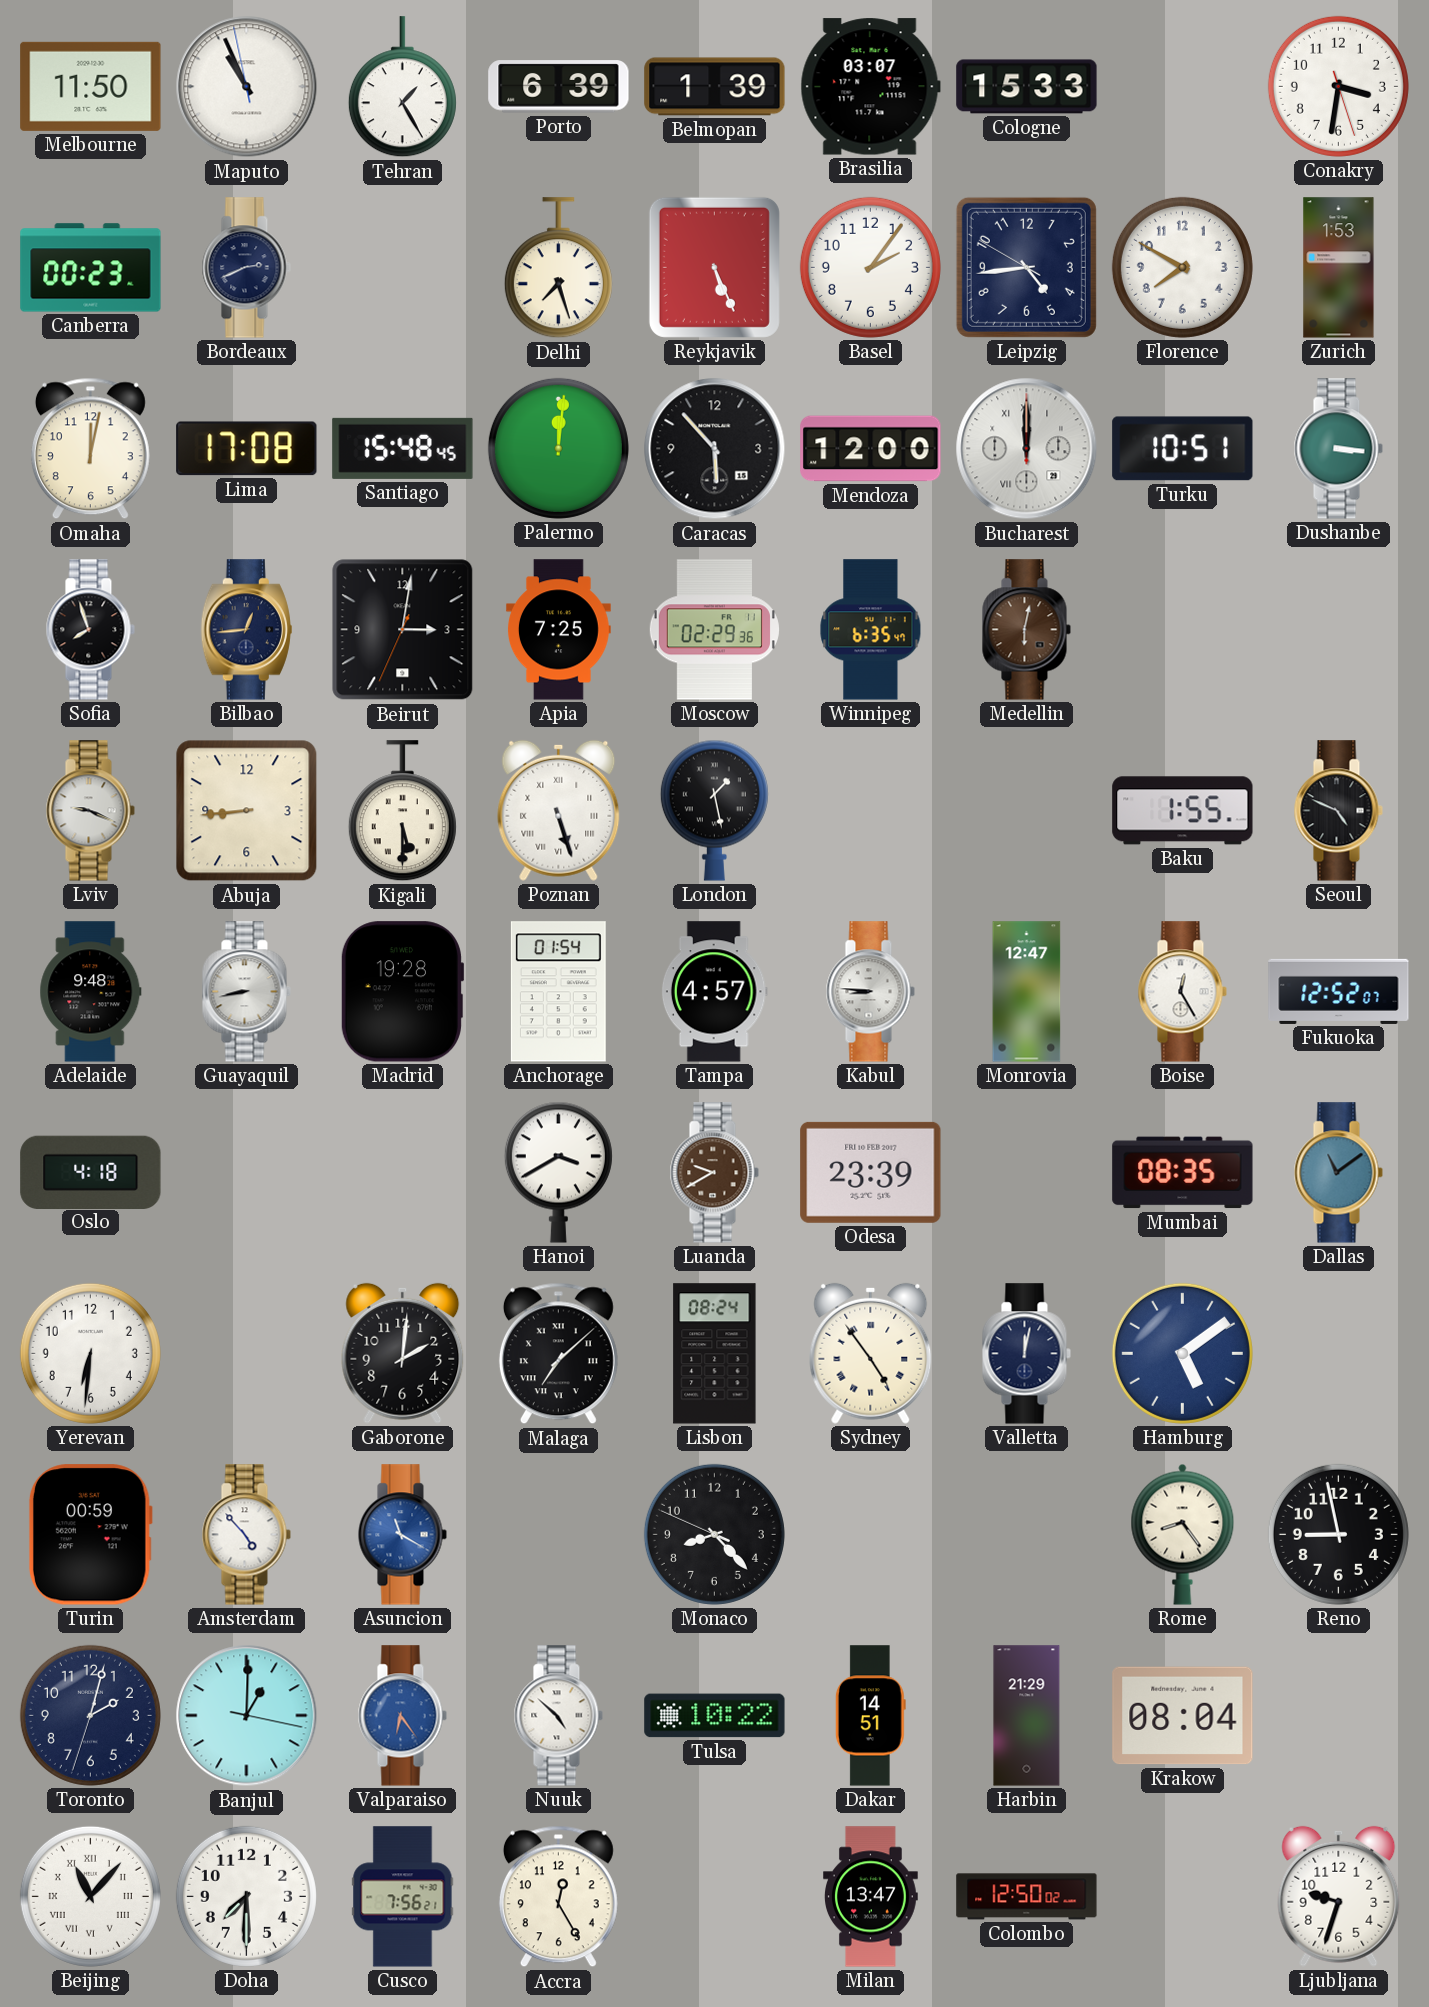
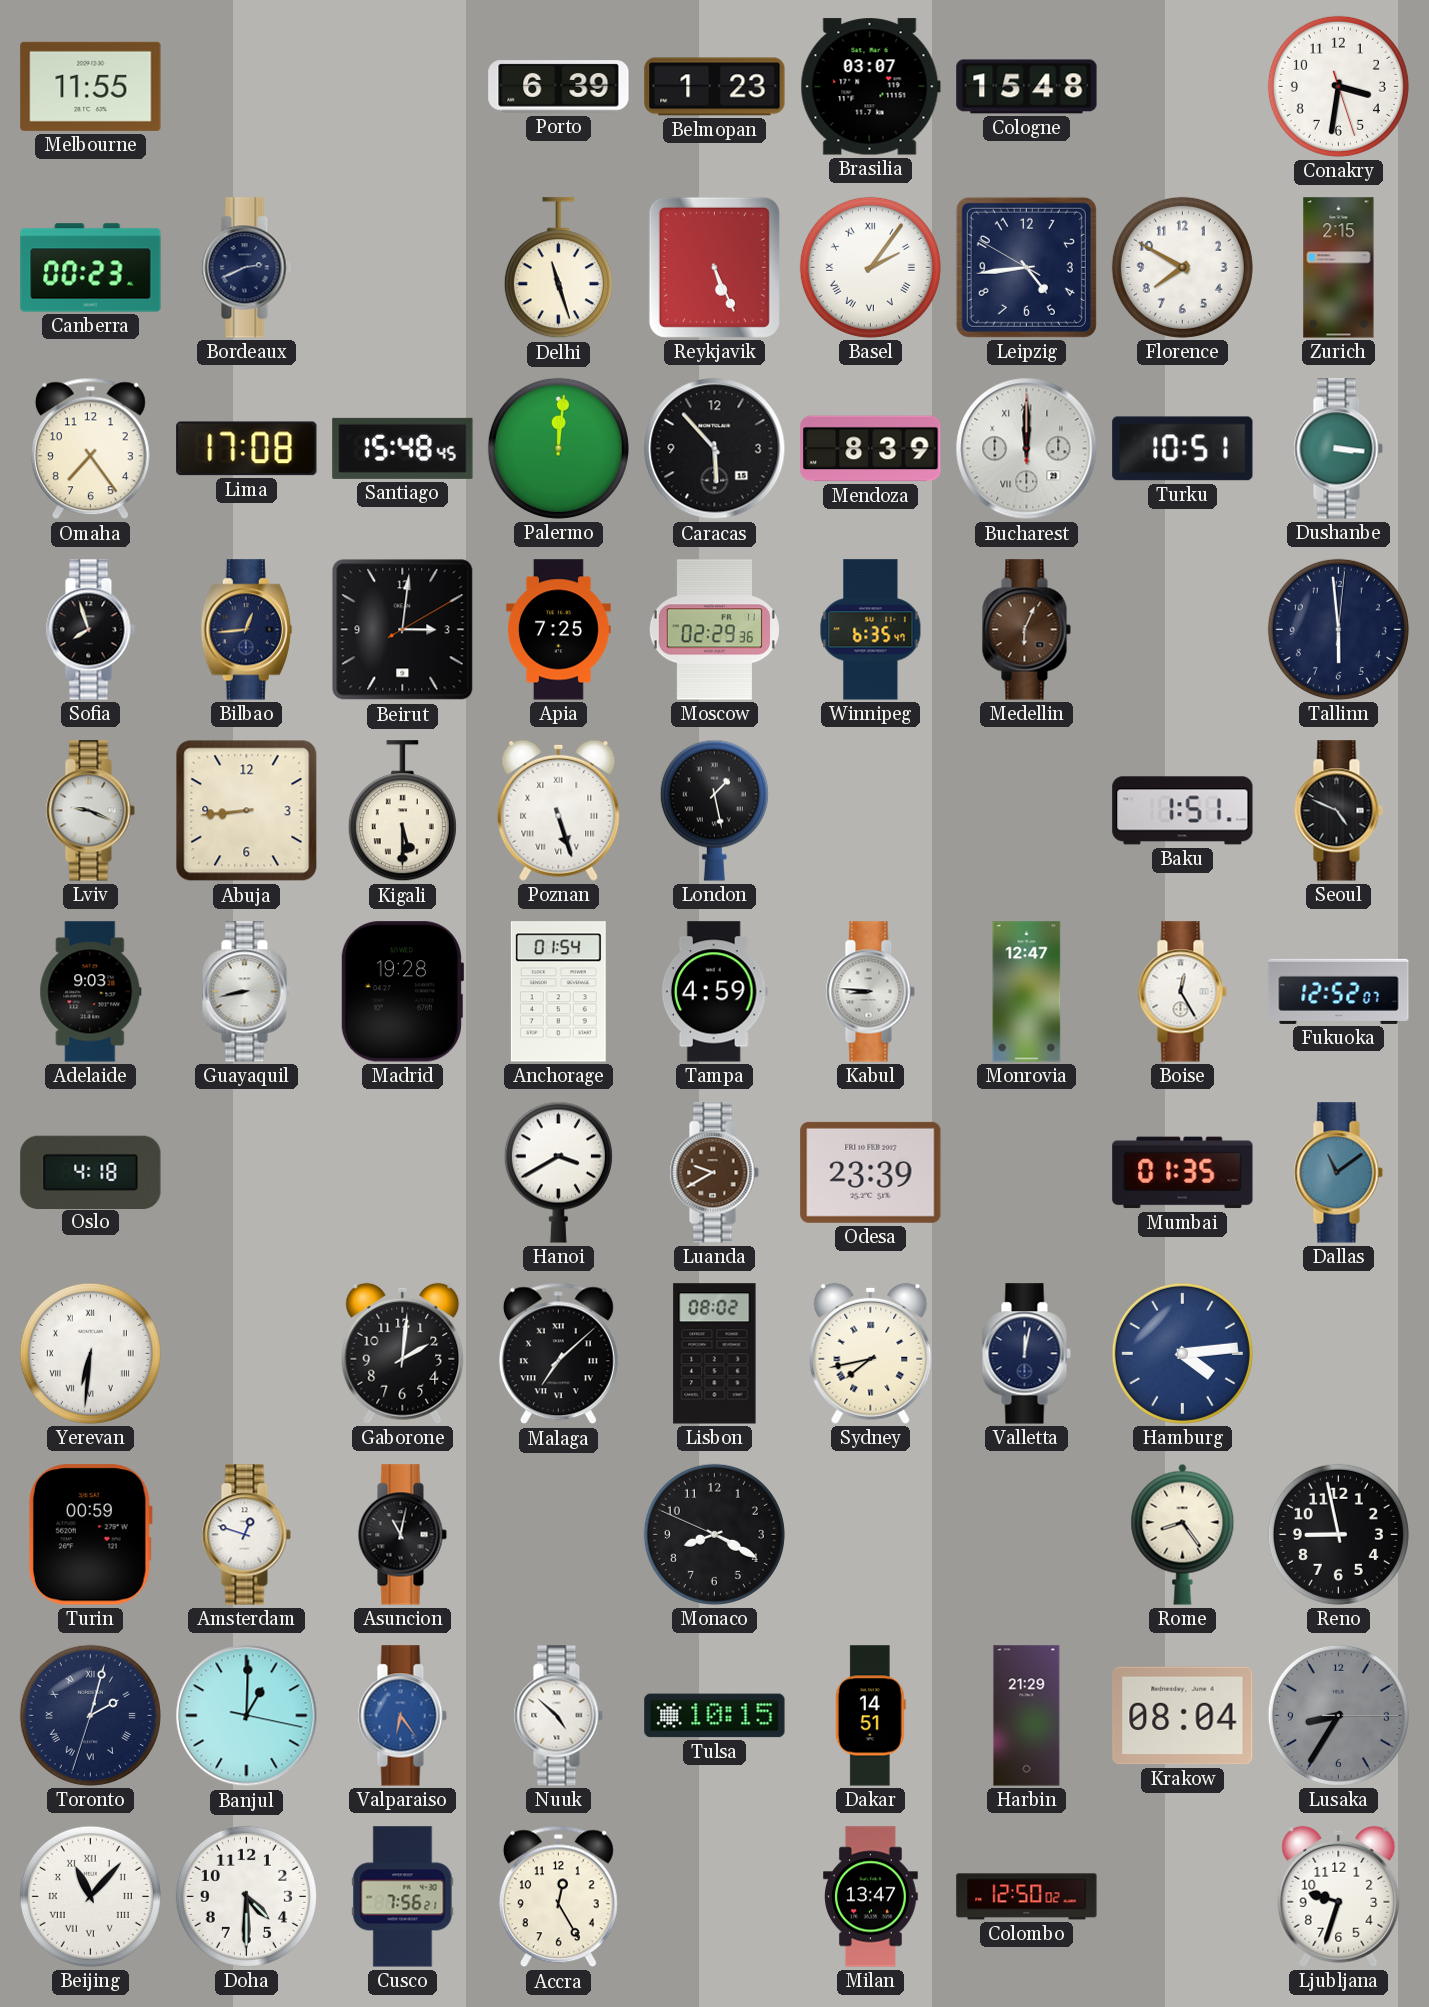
Melbourne: 11:50 -> 11:55
Maputo: 10:55 -> none
Tehran: 1:25 -> none
Belmopan: 1:39 -> 1:23
Cologne: 15:33 -> 15:48
Delhi: 7:27 -> 11:27
Basel numerals: Arabic -> Roman
Zurich: 1:53 -> 2:15
Omaha: 12:02 -> 7:24
Mendoza: 12:00 -> 8:39
Beirut: 3:01:34 -> 3:01:10
Medellin: 6:02 -> 6:04
Tallinn: none -> 5:59
Baku: 1:55 -> 1:51
Adelaide: 9:48 -> 9:03
Tampa: 4:57 -> 4:59
Mumbai: 08:35 -> 01:35
Yerevan numerals: Arabic -> Roman
Lisbon: 08:24 -> 08:02
Sydney: 4:54 -> 7:43
Hamburg: 5:09 -> 4:14
Amsterdam: 4:53 -> 12:48
Asuncion: 11:20 -> 11:02
Asuncion dial: blue -> black
Monaco: 8:22 -> 8:19
Toronto numerals: Arabic -> Roman
Tulsa: 10:22 -> 10:15
Lusaka: none -> 8:35
Doha: 7:30 -> 4:30
